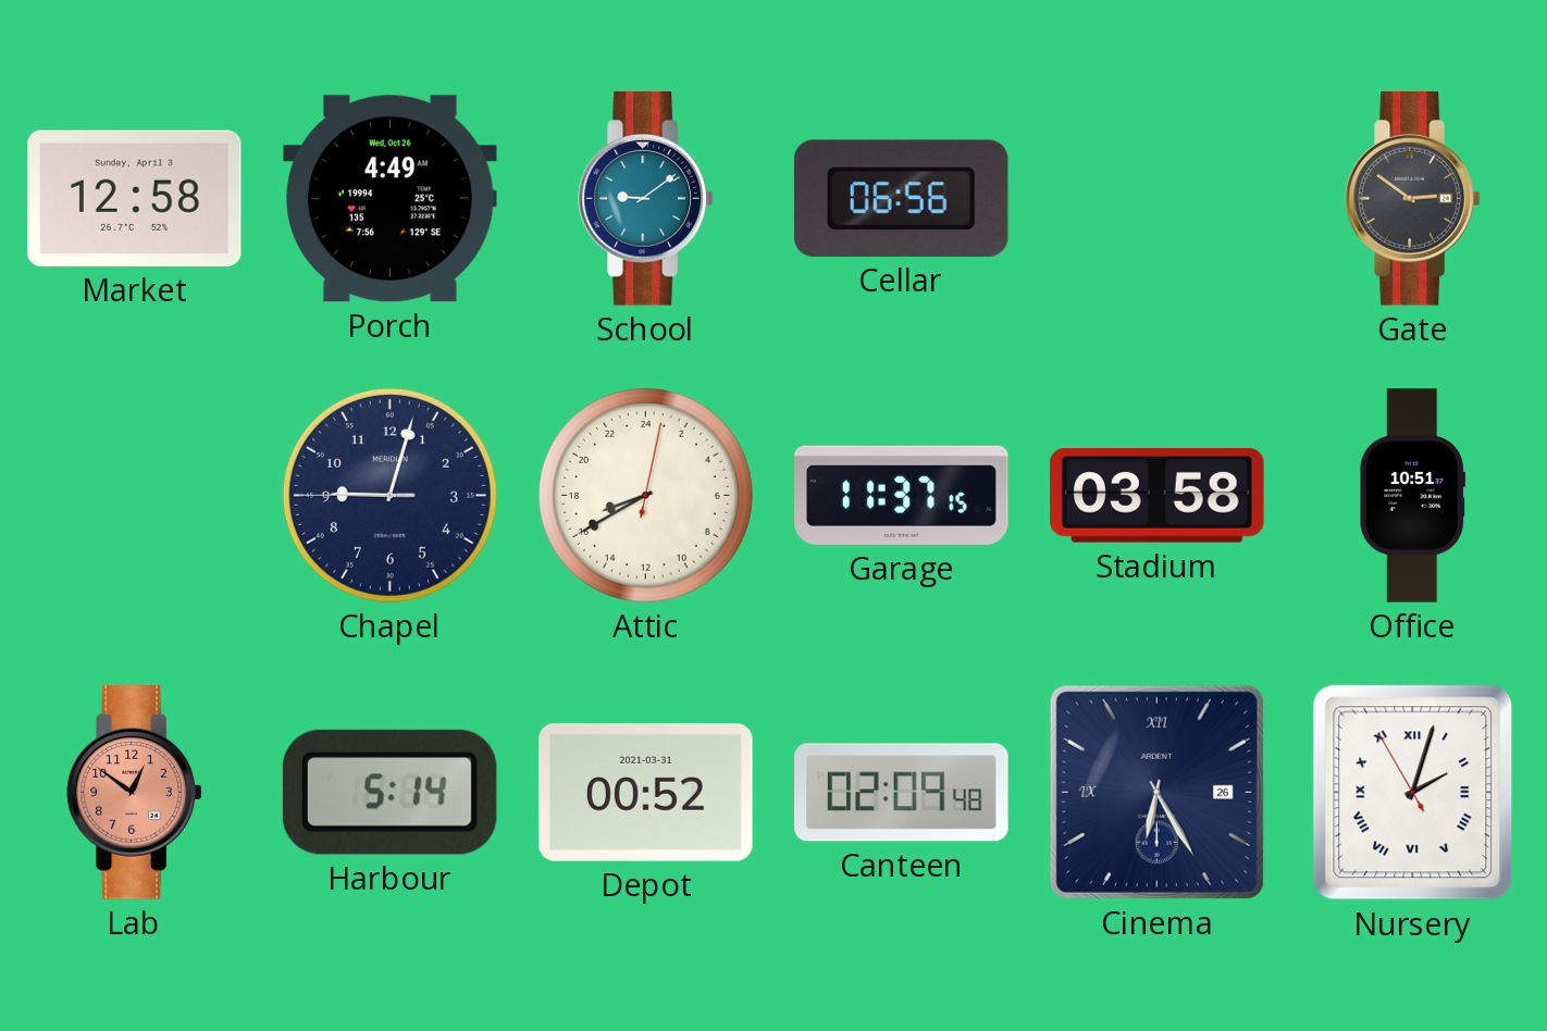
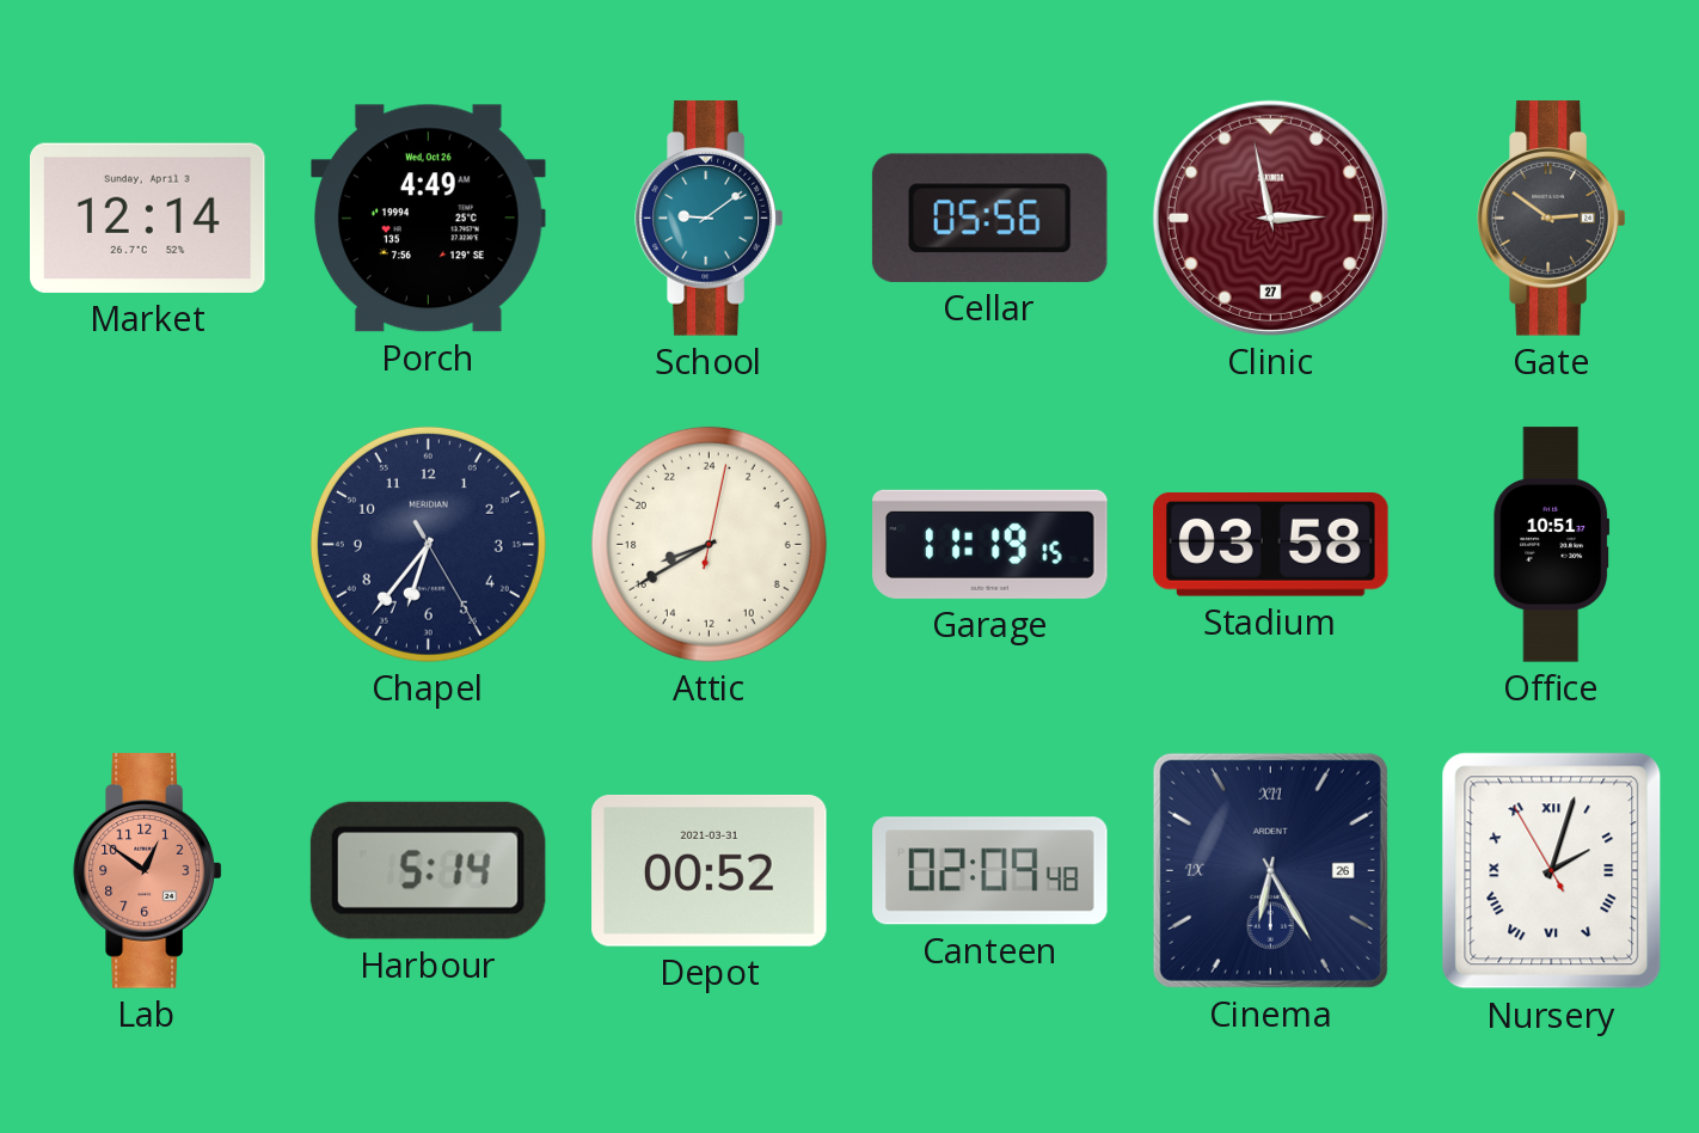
Market: 12:58 -> 12:14
Cellar: 06:56 -> 05:56
Clinic: none -> 2:58
Chapel: 9:02 -> 6:36
Garage: 11:37 -> 11:19
